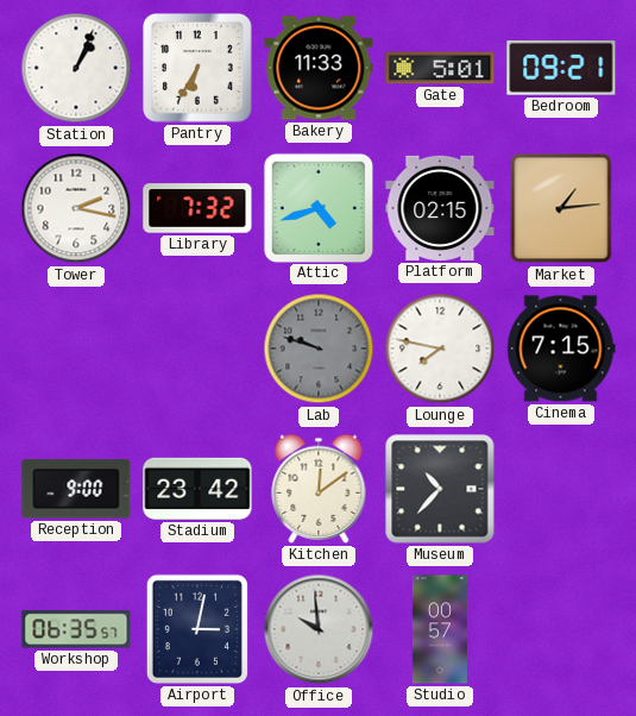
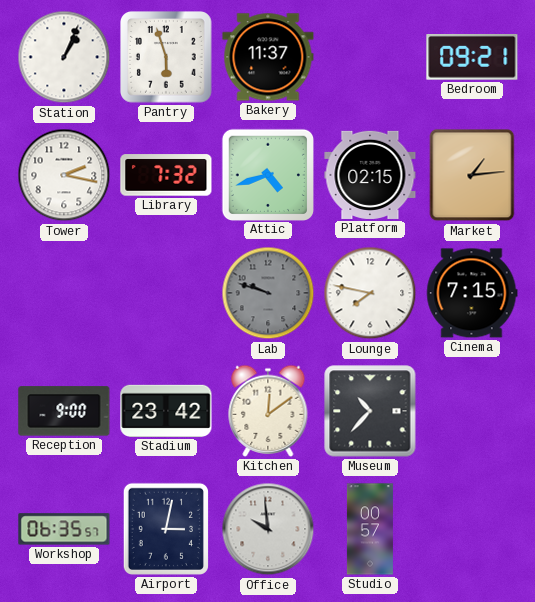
Pantry: 6:35 -> 5:57
Bakery: 11:33 -> 11:37
Gate: 5:01 -> none
